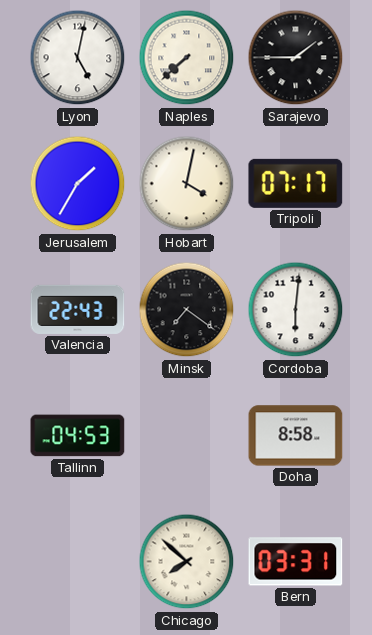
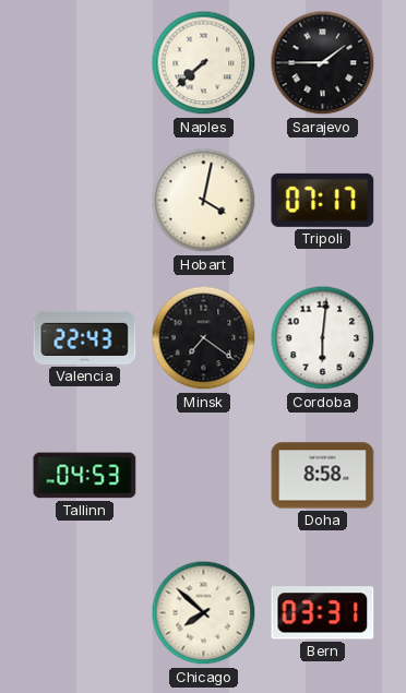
Lyon: 5:02 -> none
Jerusalem: 1:35 -> none
